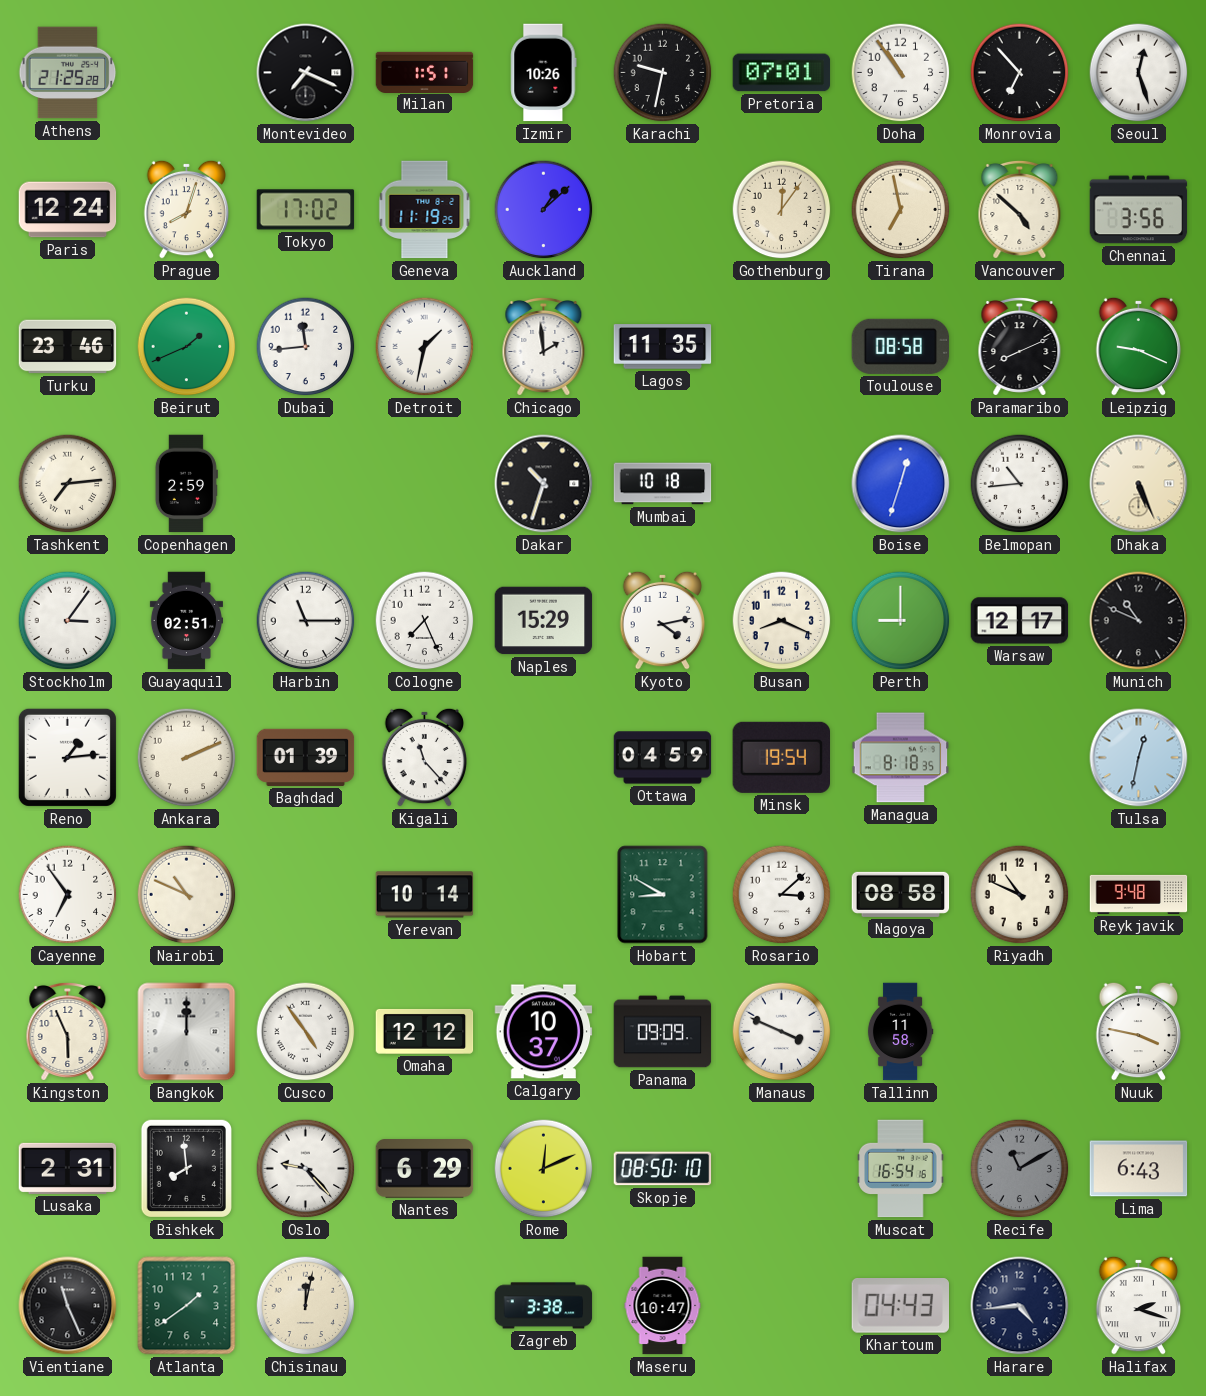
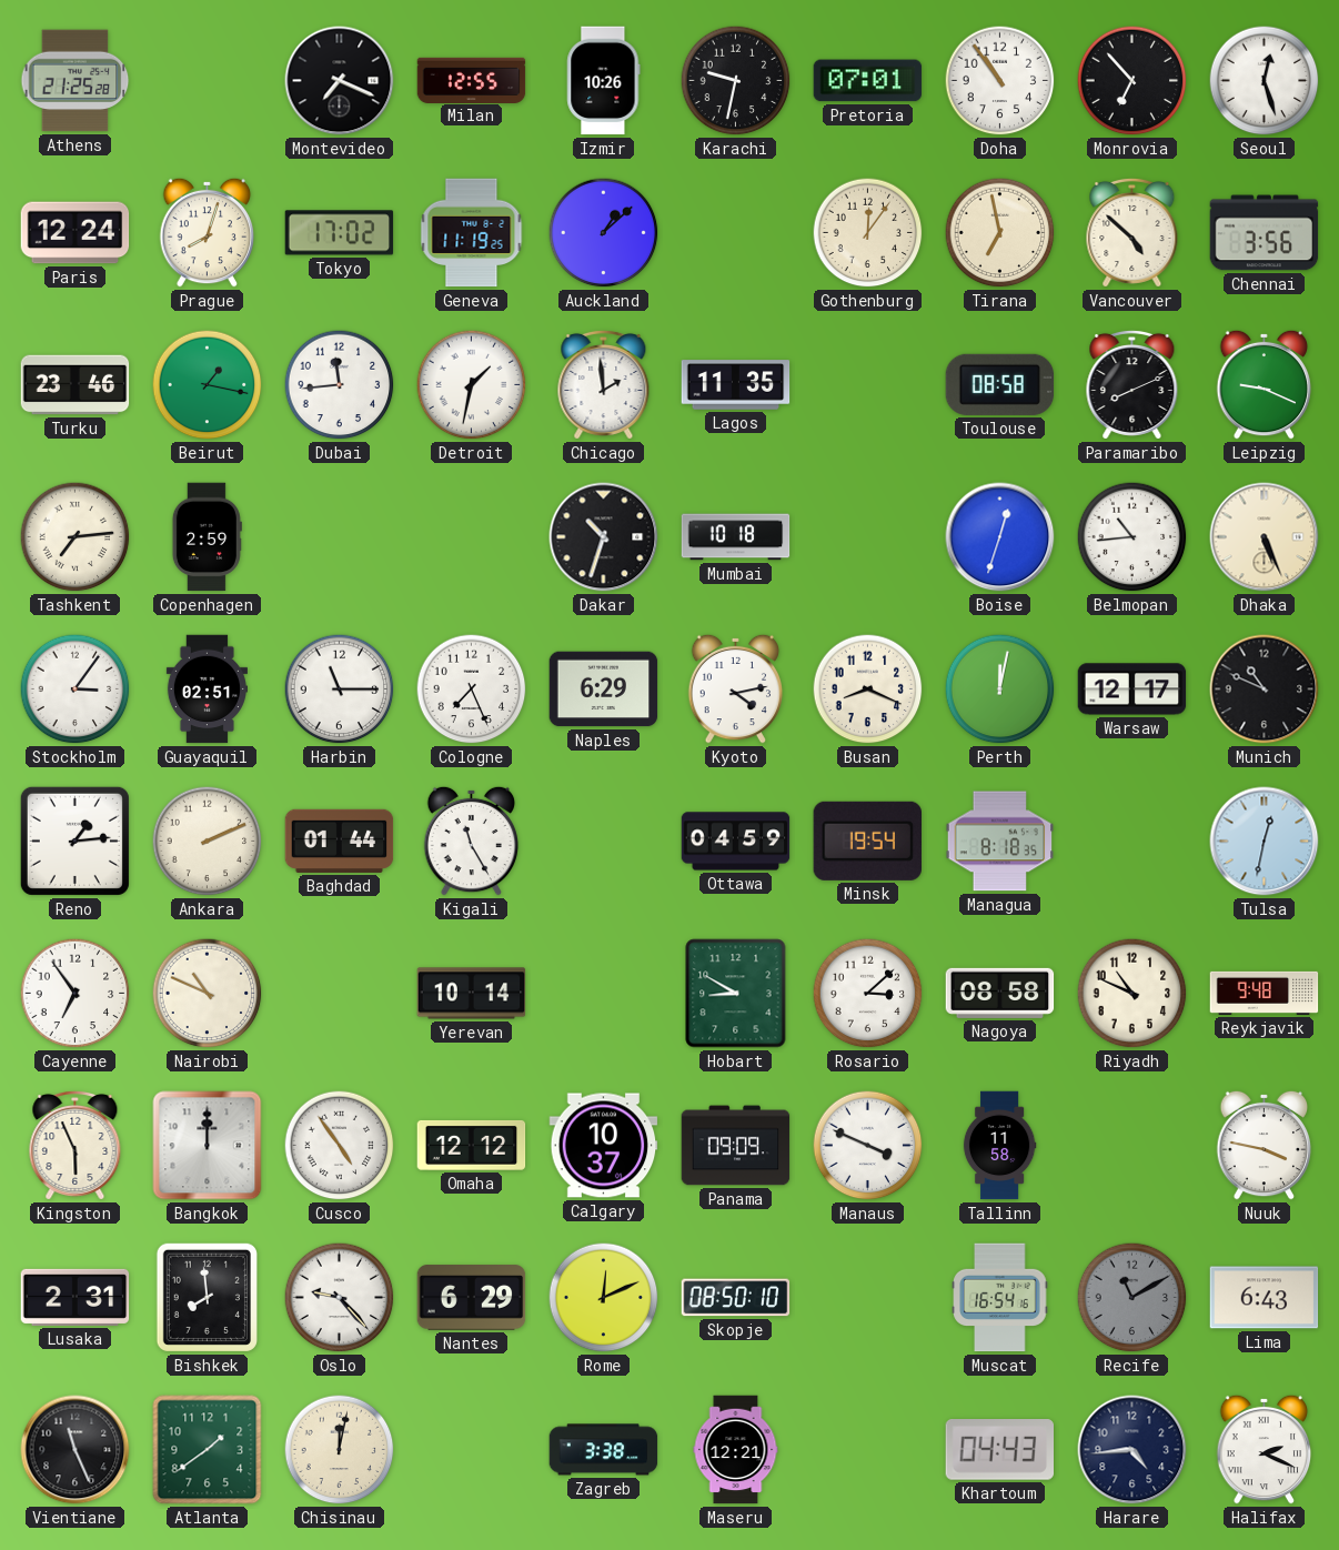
Milan: 1:51 -> 12:55
Beirut: 1:41 -> 1:17
Naples: 15:29 -> 6:29
Perth: 9:00 -> 12:02
Baghdad: 01:39 -> 01:44
Kigali: 11:23 -> 11:25
Maseru: 10:47 -> 12:21
Halifax: 2:18 -> 2:19
